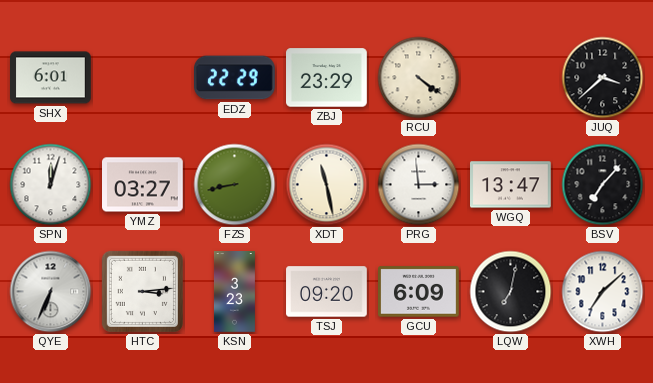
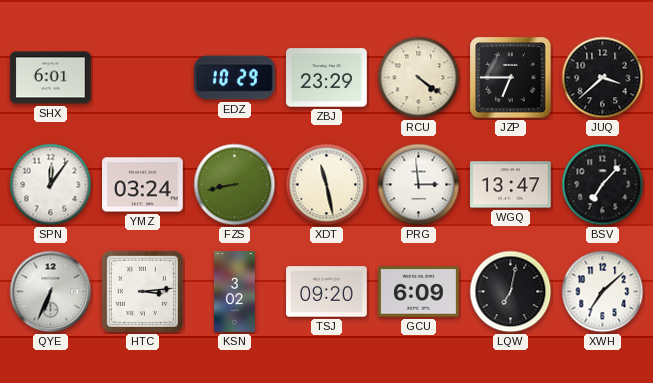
EDZ: 22:29 -> 10:29
JZP: none -> 6:45
SPN: 12:03 -> 12:06
YMZ: 03:27 -> 03:24
KSN: 3:23 -> 3:02
